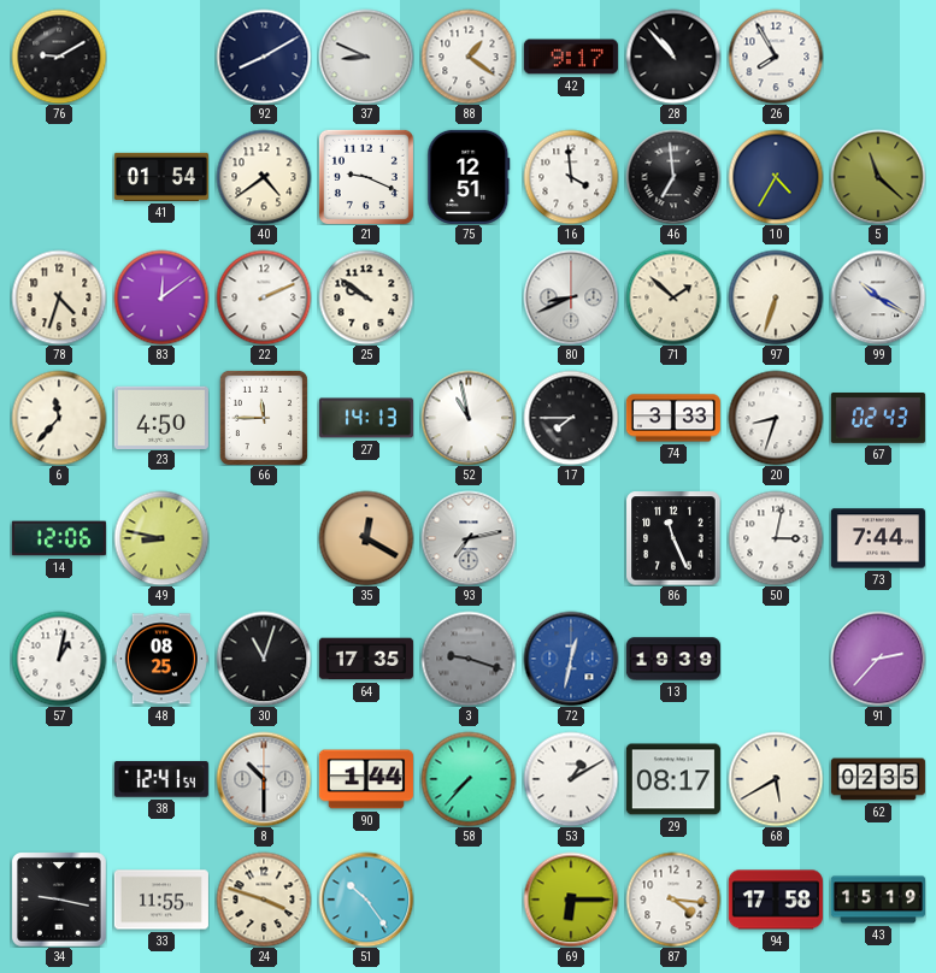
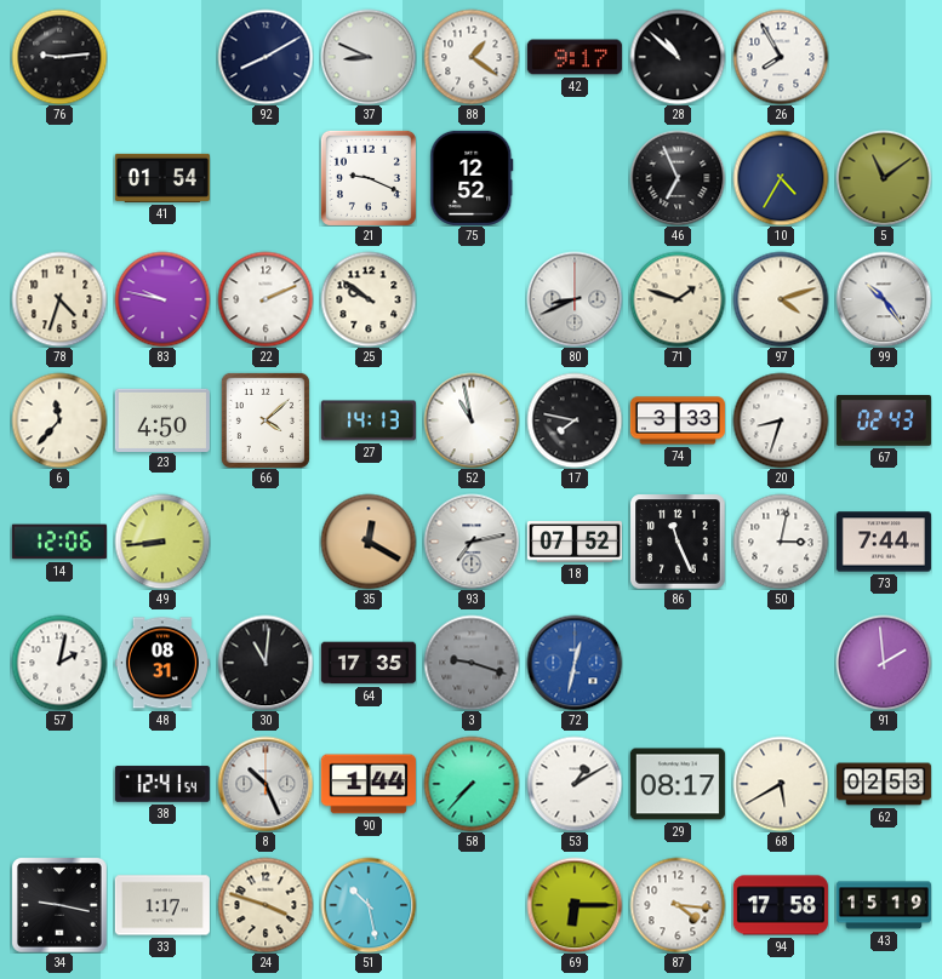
76: 9:10 -> 9:14
28: 10:53 -> 10:52
40: 4:39 -> none
75: 12:51 -> 12:52
16: 3:59 -> none
46: 6:59 -> 6:56
5: 11:22 -> 11:09
83: 12:09 -> 9:47
71: 1:52 -> 1:48
97: 6:33 -> 4:12
99: 10:20 -> 10:24
66: 11:45 -> 4:08
17: 7:45 -> 7:47
49: 8:47 -> 8:44
18: none -> 07:52
57: 1:02 -> 2:02
48: 08:25 -> 08:31
30: 11:03 -> 11:01
13: 19:39 -> none
91: 2:37 -> 1:59
8: 10:30 -> 10:26
62: 02:35 -> 02:53
33: 11:55 -> 1:17
51: 10:24 -> 10:28
